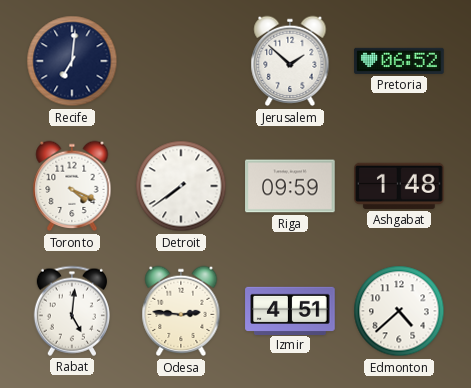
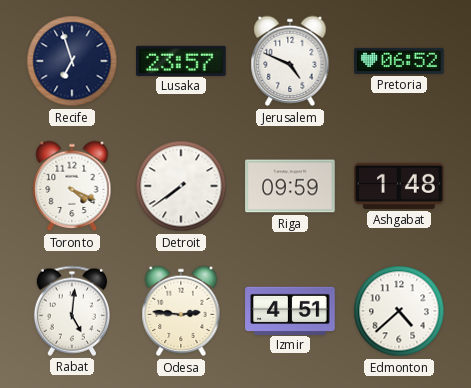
Recife: 7:01 -> 6:57
Lusaka: none -> 23:57
Jerusalem: 1:52 -> 4:49
